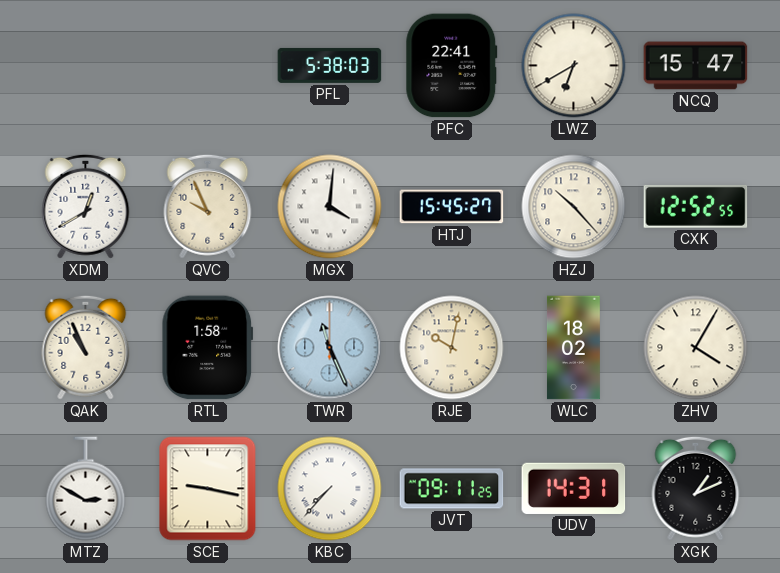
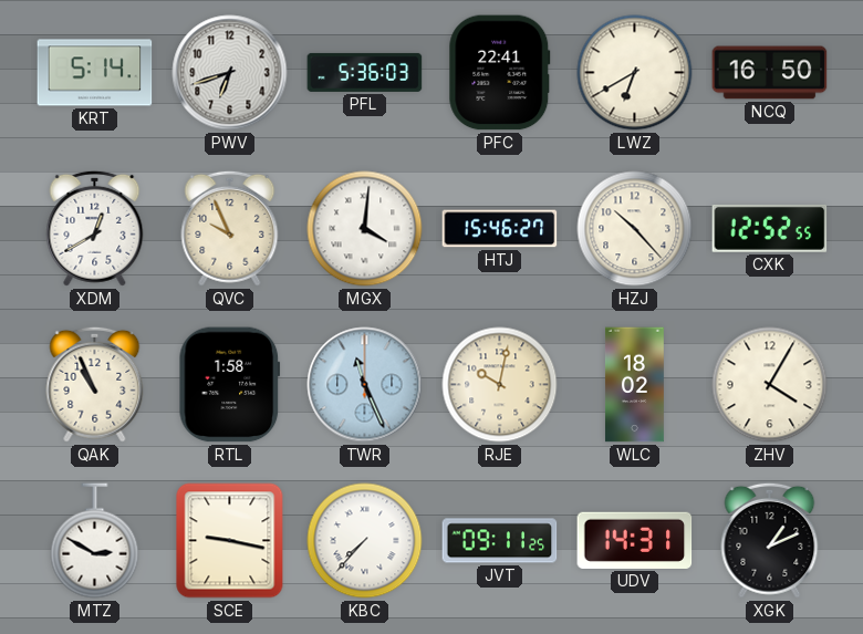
KRT: none -> 5:14
PWV: none -> 6:42
PFL: 5:38 -> 5:36
NCQ: 15:47 -> 16:50
HTJ: 15:45 -> 15:46
